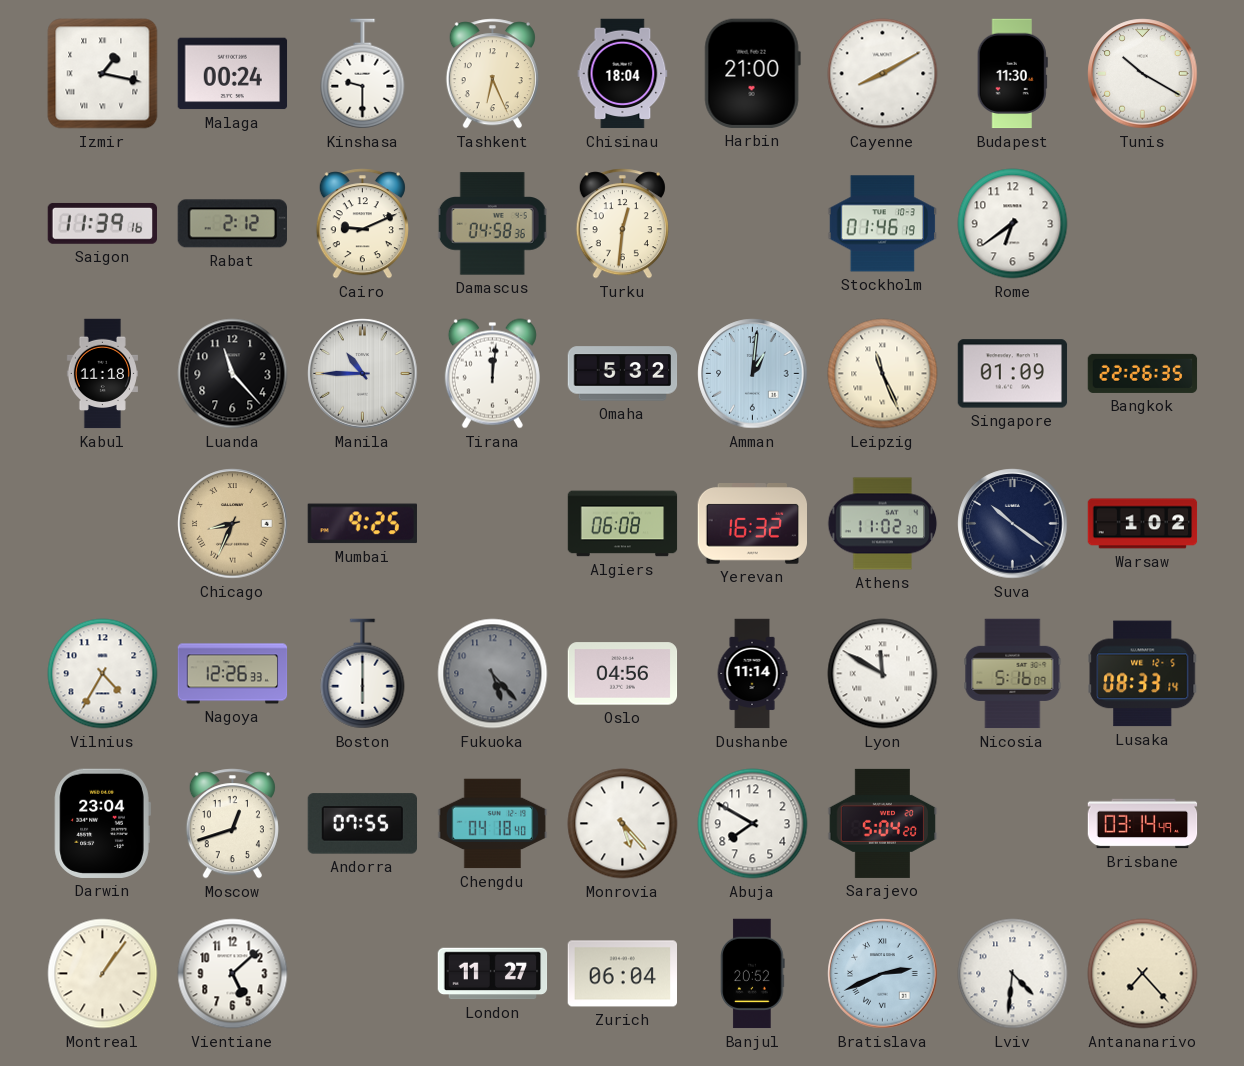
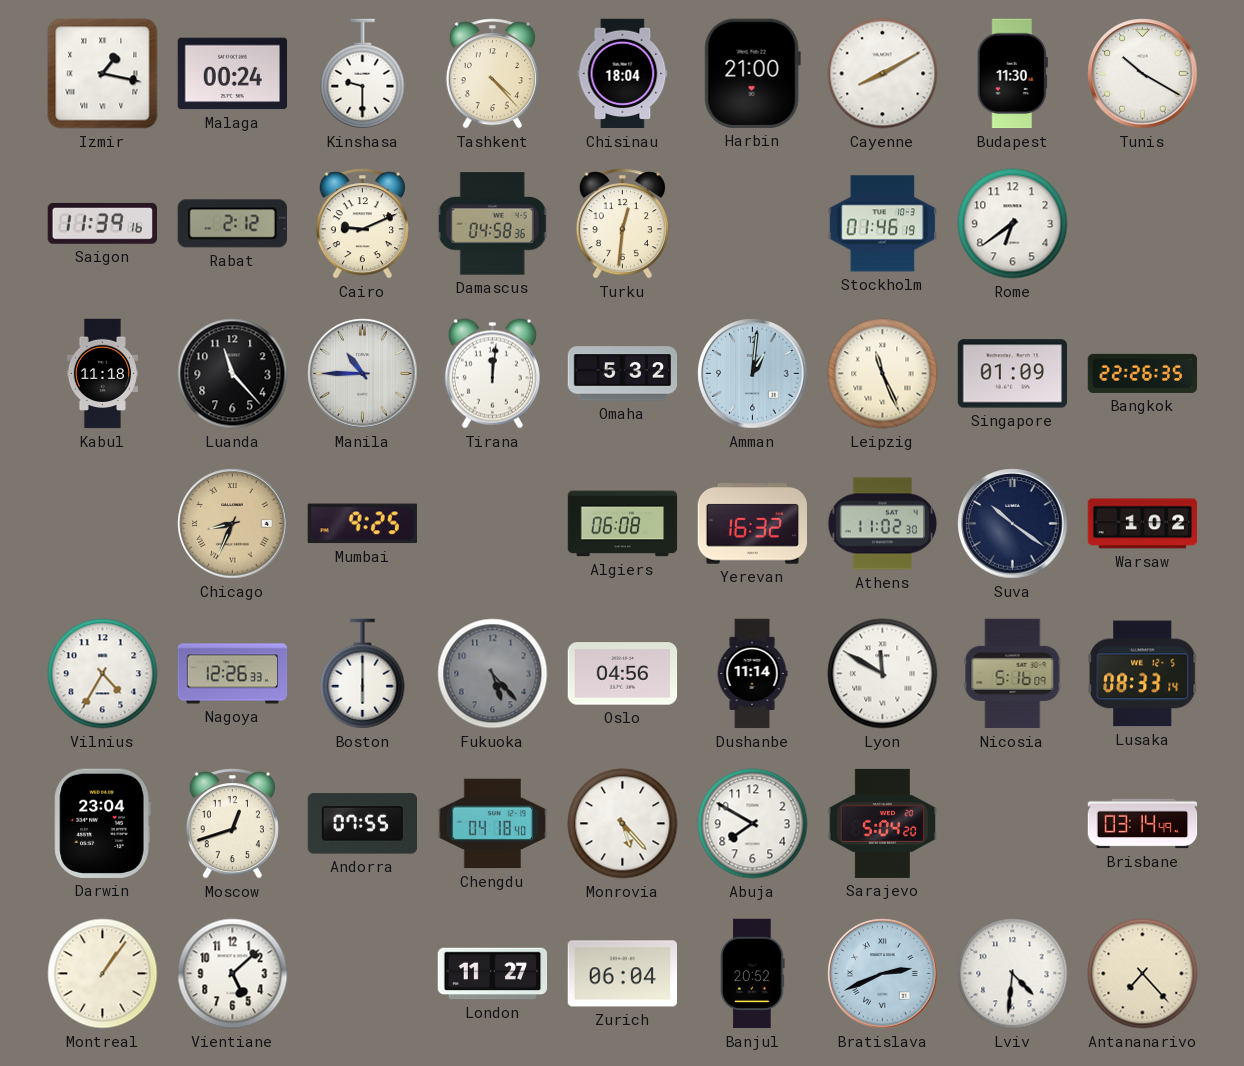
Tashkent: 6:26 -> 4:23
